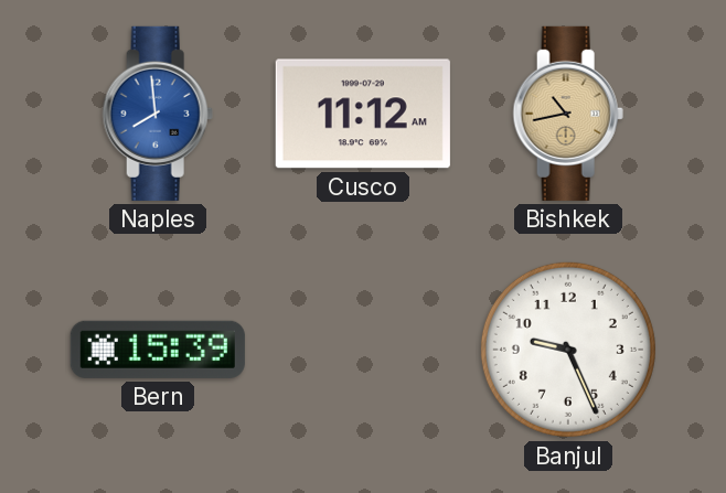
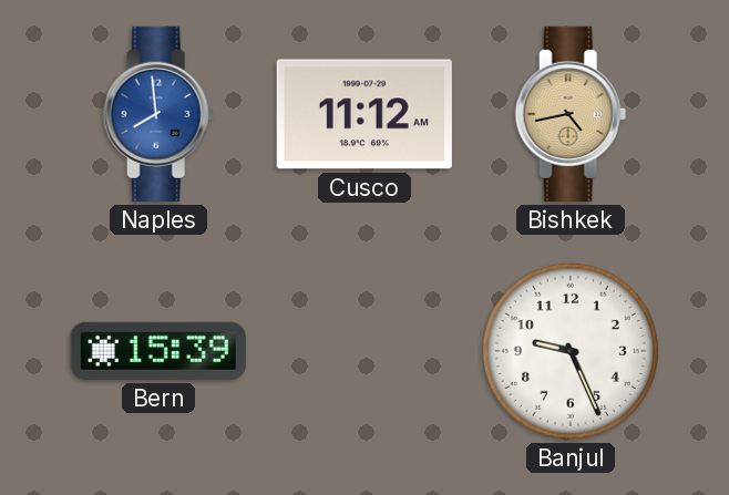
Bishkek: 10:43 -> 4:43
